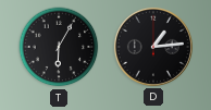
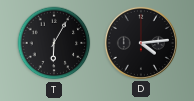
D: 1:14 -> 4:14
